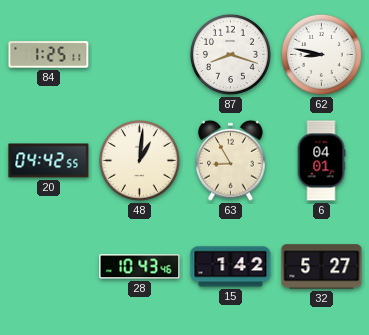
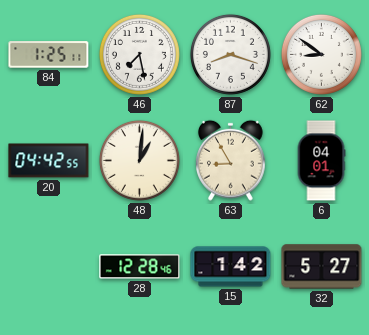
46: none -> 7:28
62: 8:47 -> 8:51
28: 10:43 -> 12:28
